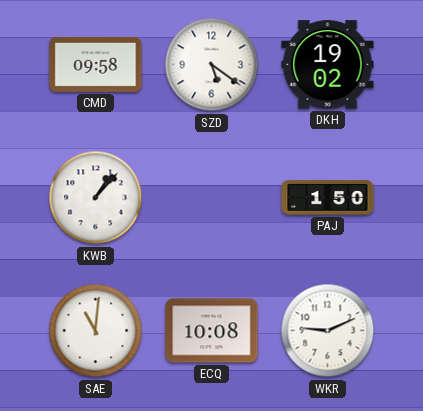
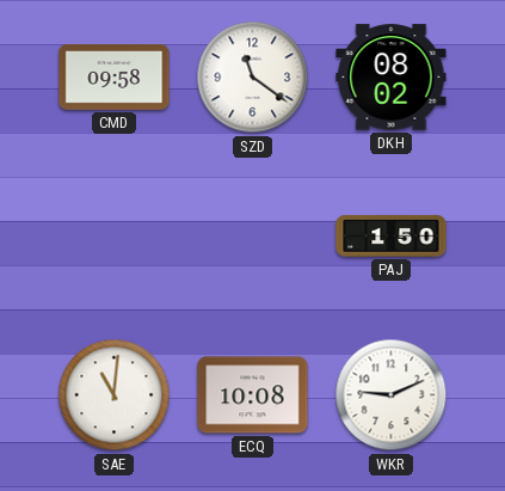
SZD: 5:21 -> 11:21
DKH: 19:02 -> 08:02
KWB: 1:07 -> none
